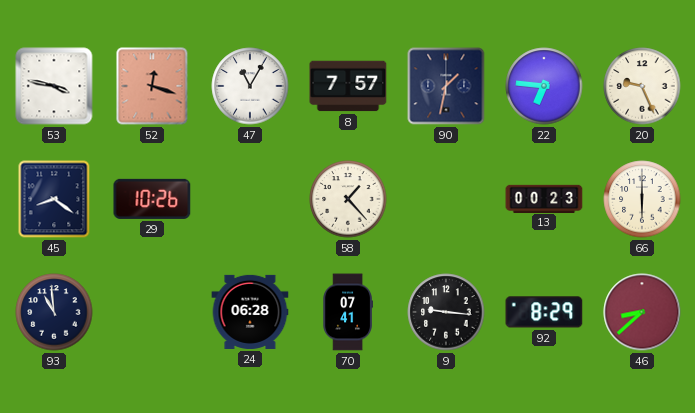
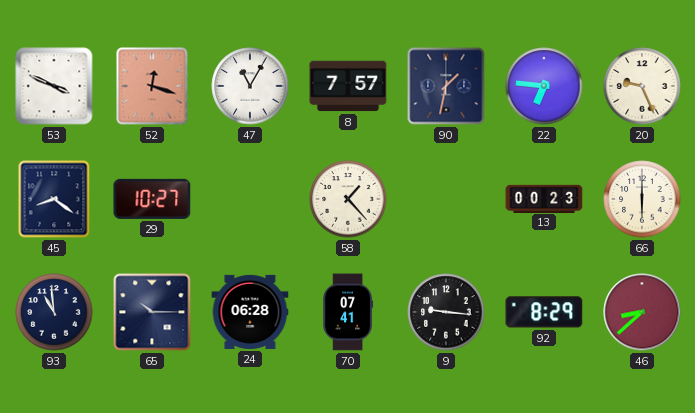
53: 3:47 -> 3:49
29: 10:26 -> 10:27
65: none -> 10:15
